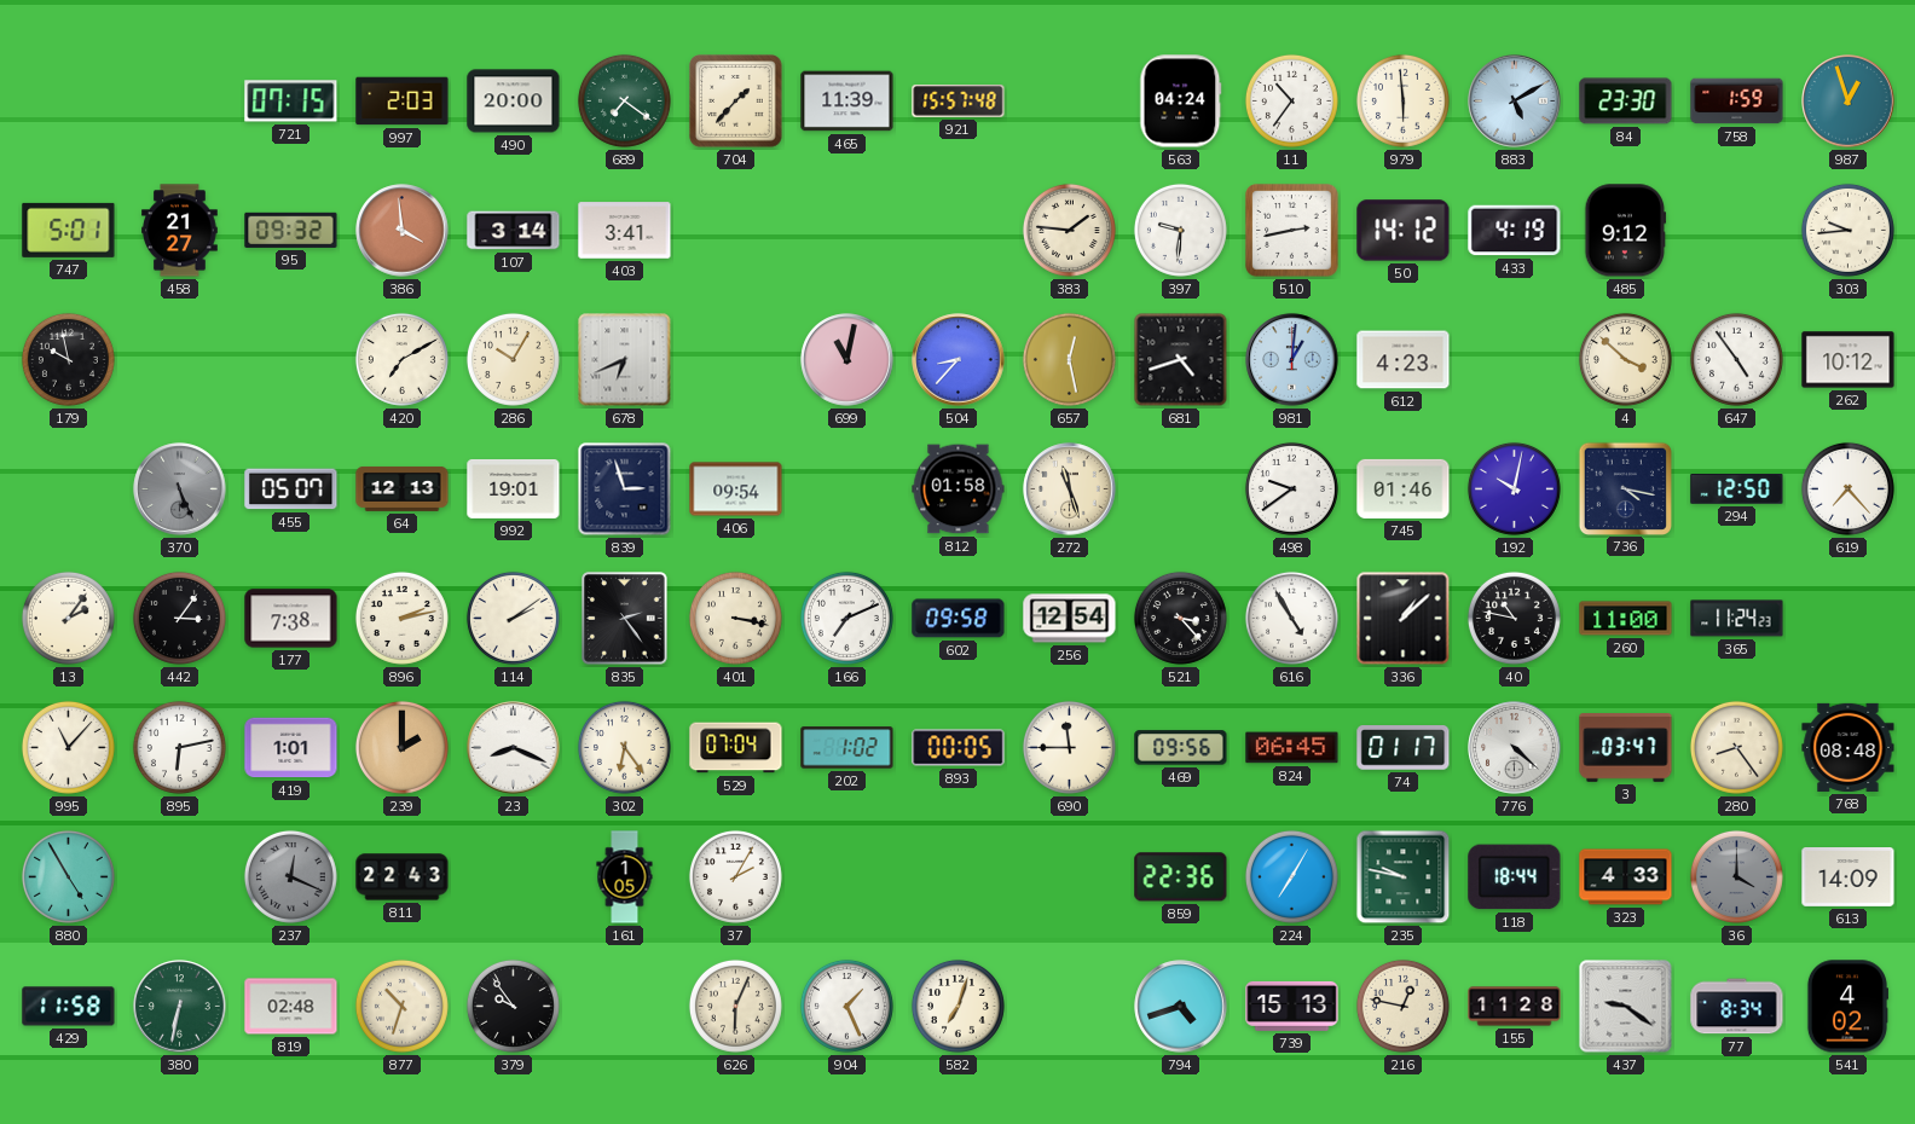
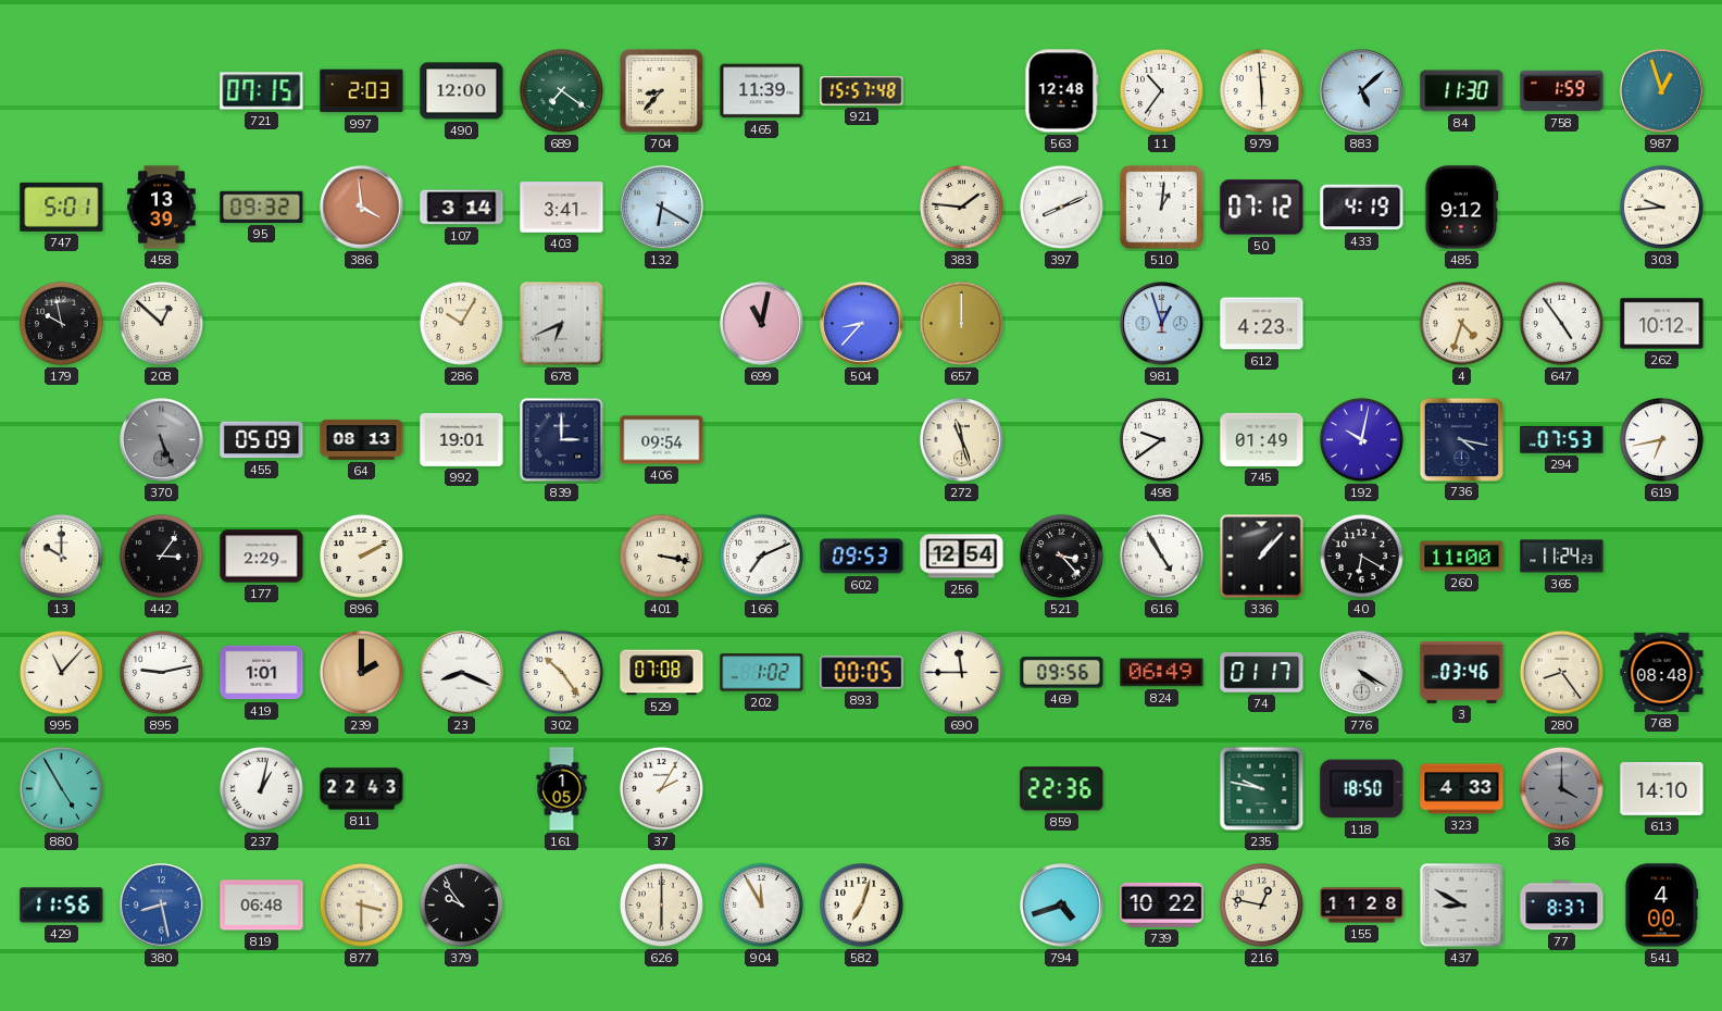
490: 20:00 -> 12:00
704: 1:37 -> 8:37
563: 04:24 -> 12:48
883: 5:10 -> 5:08
84: 23:30 -> 11:30
458: 21:27 -> 13:39
132: none -> 6:20
397: 9:31 -> 8:11
510: 2:43 -> 1:01
50: 14:12 -> 07:12
208: none -> 12:52
420: 7:10 -> none
657: 12:28 -> 12:00
681: 4:42 -> none
981: 1:01 -> 12:57
4: 3:52 -> 4:33
455: 05:07 -> 05:09
64: 12:13 -> 08:13
839: 2:57 -> 3:00
812: 01:58 -> none
745: 01:46 -> 01:49
294: 12:50 -> 07:53
619: 7:23 -> 6:43
13: 2:06 -> 10:00
177: 7:38 -> 2:29
896: 2:13 -> 2:10
114: 2:09 -> none
835: 2:24 -> none
602: 09:58 -> 09:53
336: 1:08 -> 1:07
40: 10:47 -> 6:20
895: 6:13 -> 9:13
302: 6:24 -> 10:24
529: 07:04 -> 07:08
824: 06:45 -> 06:49
776: 4:22 -> 4:20
3: 03:47 -> 03:46
237: 12:19 -> 1:02
237 dial: grey -> white
224: 7:05 -> none
118: 18:44 -> 18:50
613: 14:09 -> 14:10
429: 11:58 -> 11:56
380: 6:32 -> 8:28
380 dial: green -> blue
819: 02:48 -> 06:48
877: 10:33 -> 3:30
626: 6:04 -> 6:00
904: 1:26 -> 11:55
739: 15:13 -> 10:22
437: 9:21 -> 8:50
77: 8:34 -> 8:37
541: 4:02 -> 4:00
